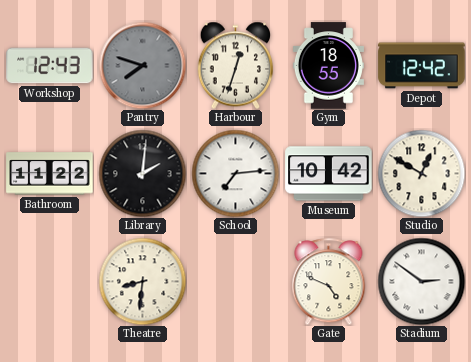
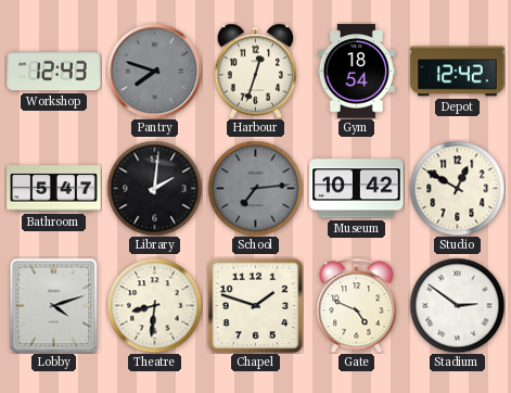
Gym: 18:55 -> 18:54
Bathroom: 11:22 -> 5:47
School dial: white -> grey
Lobby: none -> 4:12
Chapel: none -> 1:48
